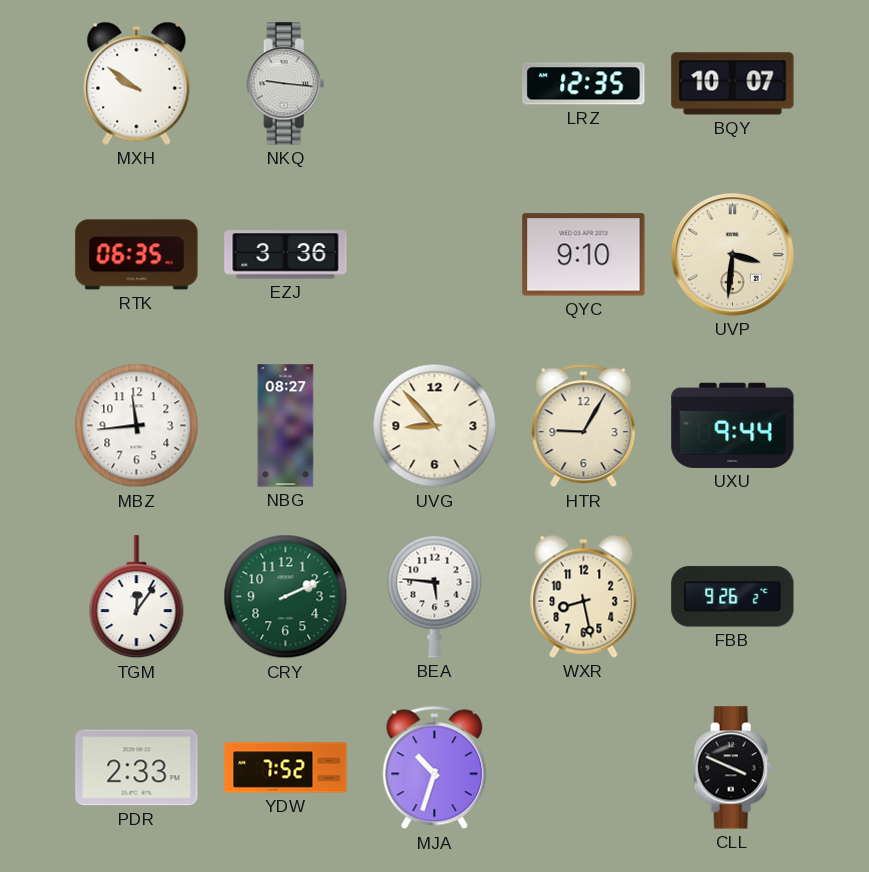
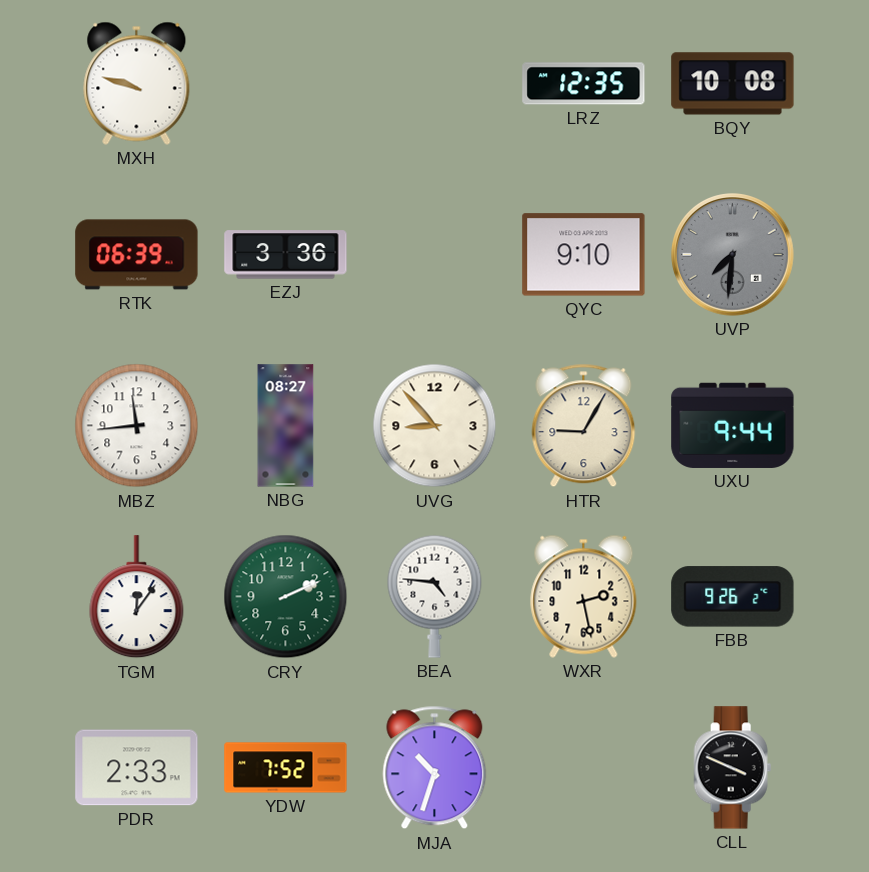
MXH: 9:51 -> 9:48
NKQ: 9:16 -> none
BQY: 10:07 -> 10:08
RTK: 06:35 -> 06:39
UVP: 3:31 -> 7:31
UVP dial: cream -> grey
BEA: 5:46 -> 4:46
WXR: 8:28 -> 2:28
